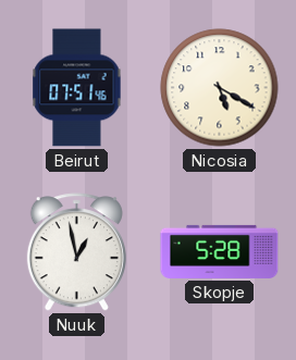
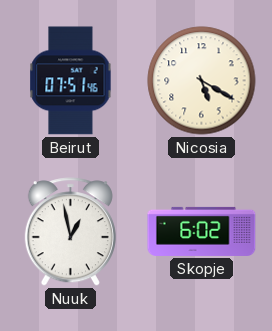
Skopje: 5:28 -> 6:02
